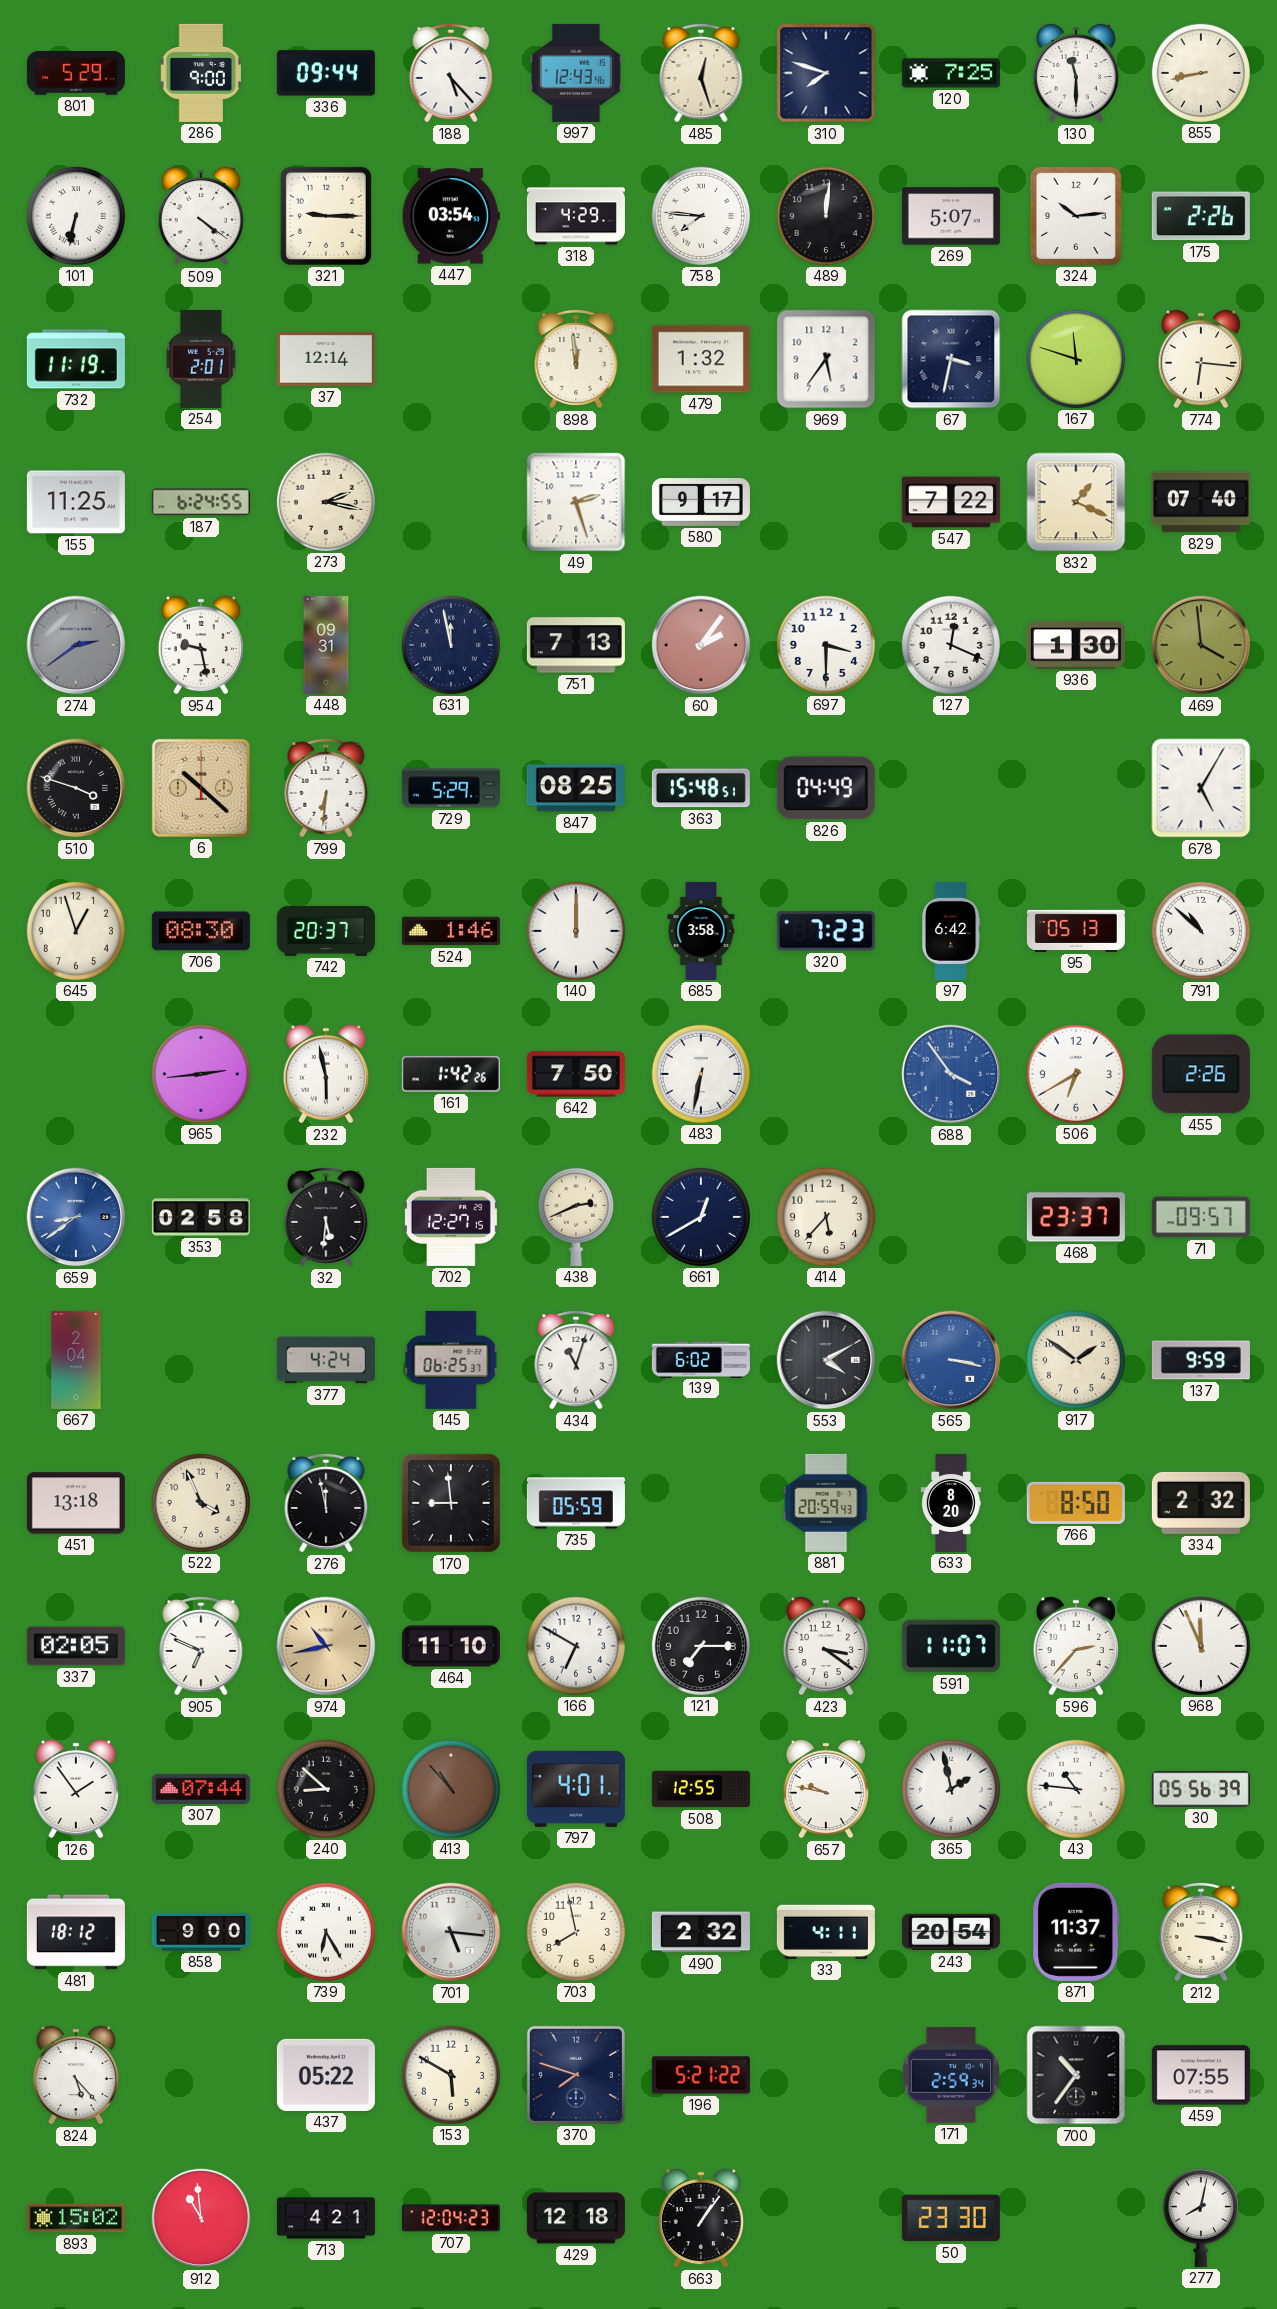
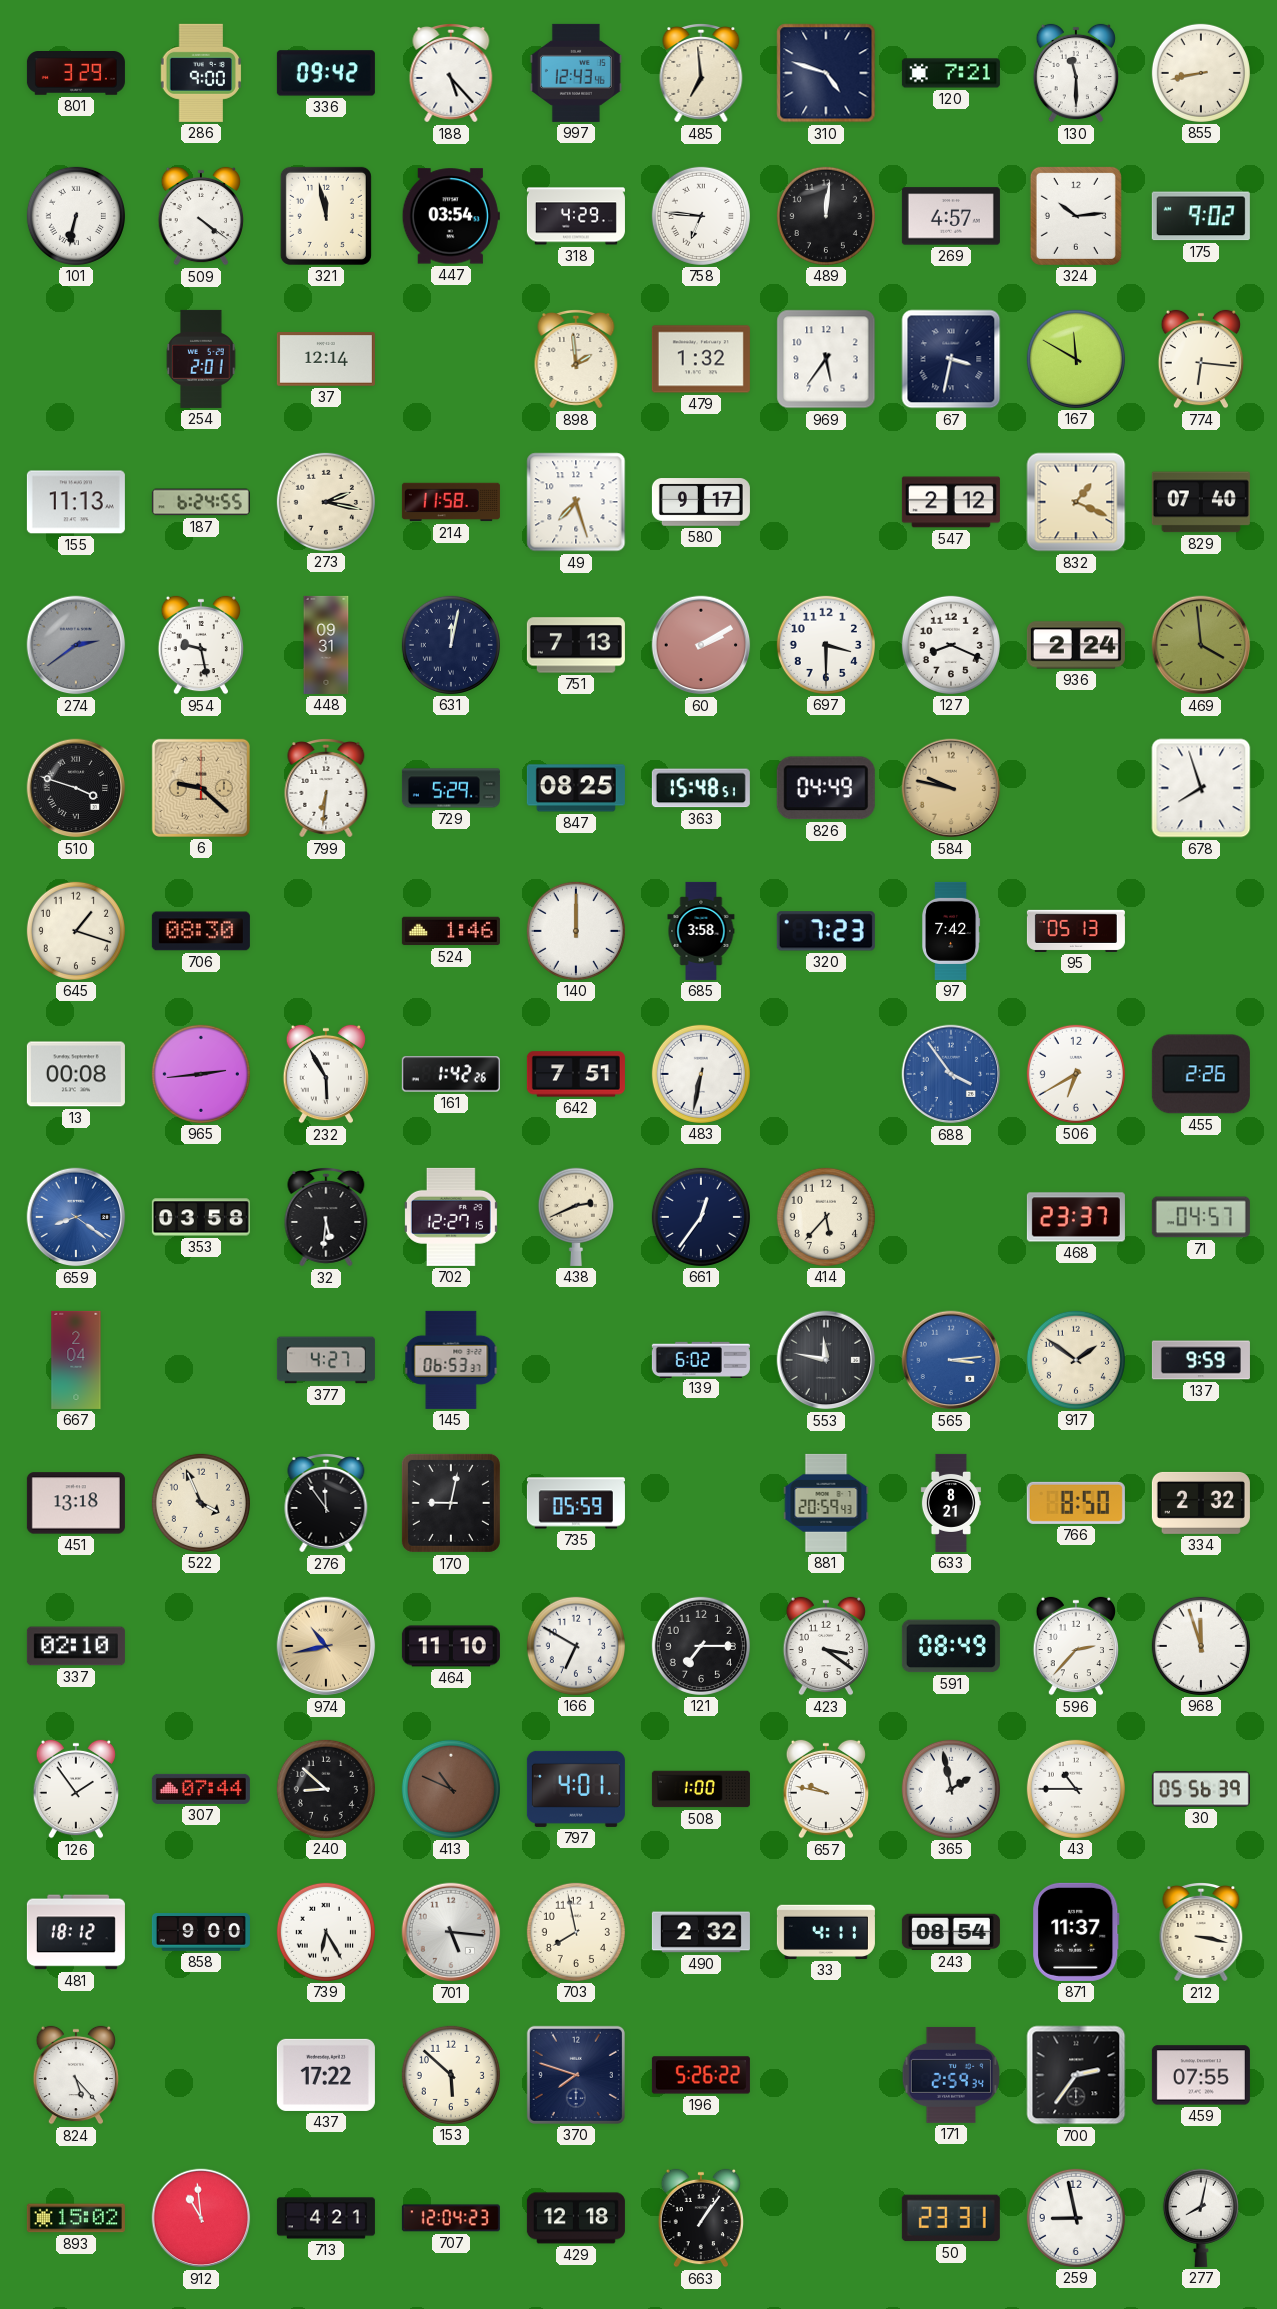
801: 5:29 -> 3:29
336: 09:44 -> 09:42
485: 12:27 -> 6:59
310: 7:48 -> 4:48
120: 7:25 -> 7:21
321: 9:15 -> 11:58
758: 7:46 -> 6:46
269: 5:07 -> 4:57
175: 2:26 -> 9:02
732: 11:19 -> none
898: 11:59 -> 1:59
167: 11:48 -> 11:50
155: 11:25 -> 11:13
214: none -> 11:58
49: 2:27 -> 7:27
547: 7:22 -> 2:12
631: 11:58 -> 12:02
60: 2:06 -> 2:10
127: 12:19 -> 8:19
936: 1:30 -> 2:24
6: 10:22 -> 9:22
584: none -> 9:47
678: 5:05 -> 7:57
645: 12:57 -> 1:18
742: 20:37 -> none
97: 6:42 -> 7:42
791: 10:52 -> none
13: none -> 00:08
232: 5:58 -> 5:55
642: 7:50 -> 7:51
659: 8:39 -> 8:21
353: 02:58 -> 03:58
661: 12:40 -> 12:36
71: 09:57 -> 04:57
377: 4:24 -> 4:27
145: 06:25 -> 06:53
434: 11:03 -> none
553: 4:10 -> 11:47
565: 3:17 -> 3:14
276: 11:58 -> 11:54
170: 8:59 -> 9:02
633: 8:20 -> 8:21
337: 02:05 -> 02:10
905: 6:49 -> none
591: 11:07 -> 08:49
968: 11:56 -> 11:57
413: 10:53 -> 10:49
508: 12:55 -> 1:00
43: 10:46 -> 10:45
243: 20:54 -> 08:54
437: 05:22 -> 17:22
153: 5:50 -> 5:52
196: 5:21 -> 5:26
700: 10:36 -> 2:36
50: 23:30 -> 23:31
259: none -> 8:58
